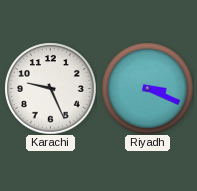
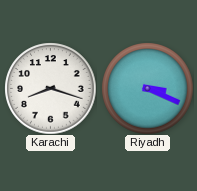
Karachi: 9:26 -> 8:18
